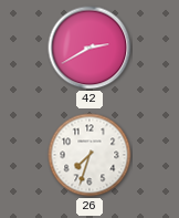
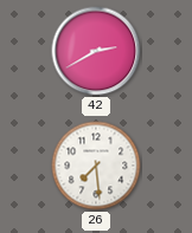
26: 7:33 -> 7:29
